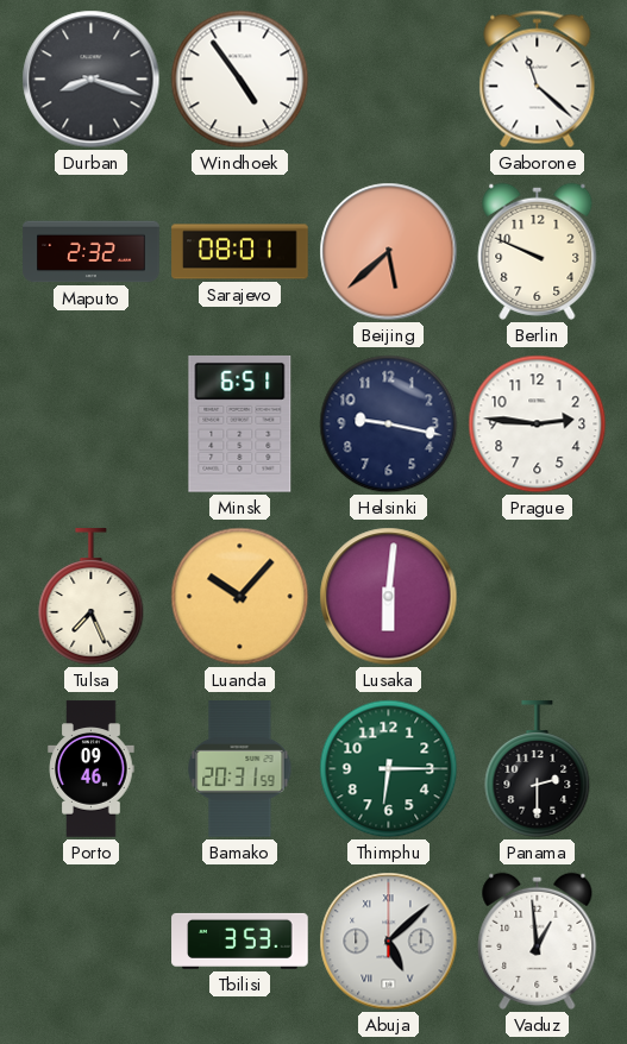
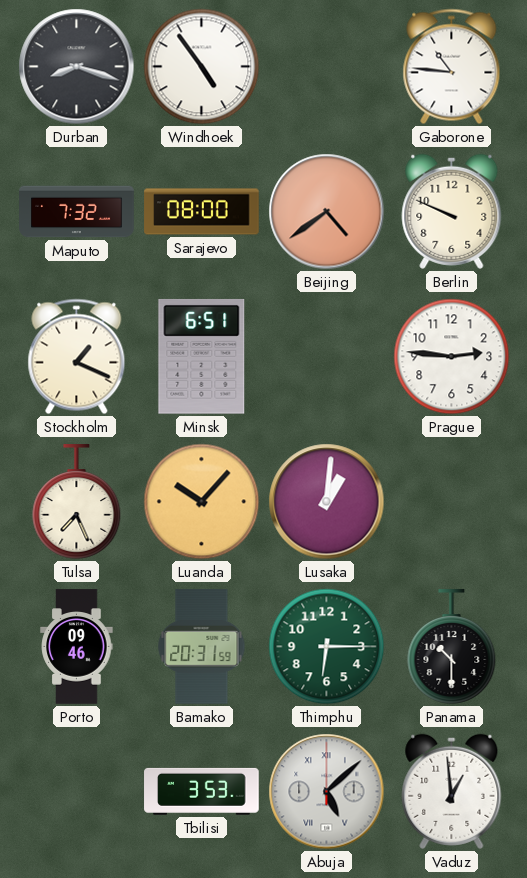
Gaborone: 11:22 -> 10:46
Maputo: 2:32 -> 7:32
Sarajevo: 08:01 -> 08:00
Beijing: 5:38 -> 4:39
Stockholm: none -> 1:19
Helsinki: 9:17 -> none
Lusaka: 6:01 -> 1:01
Panama: 2:30 -> 10:30
